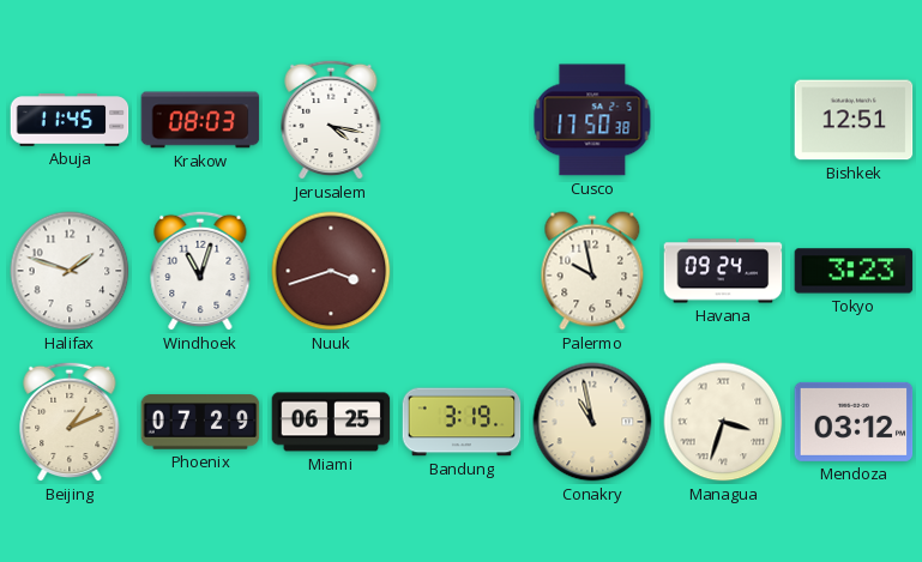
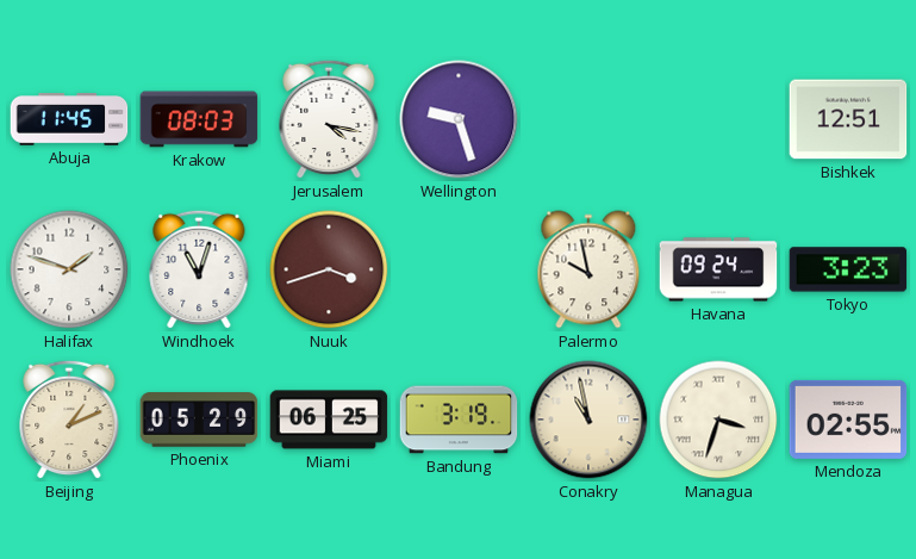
Wellington: none -> 9:27
Cusco: 17:50 -> none
Phoenix: 07:29 -> 05:29
Mendoza: 03:12 -> 02:55
